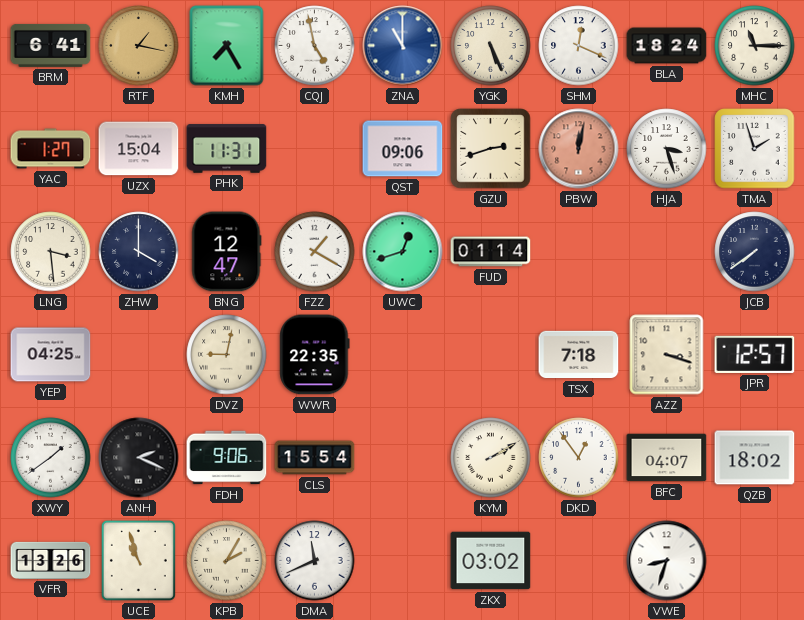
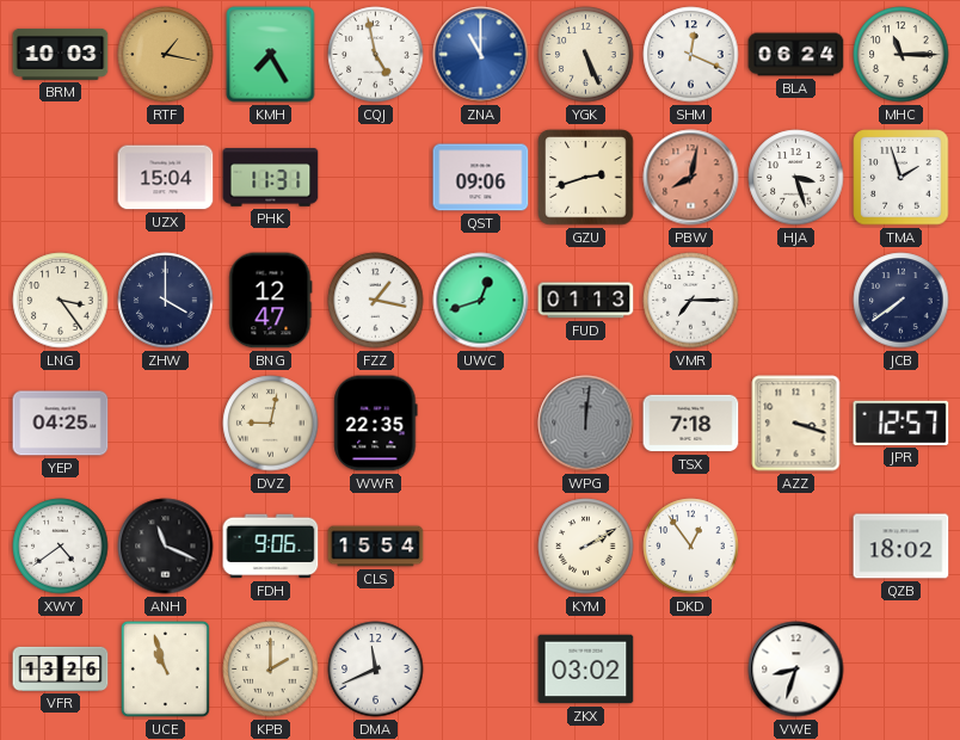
BRM: 6:41 -> 10:03
BLA: 18:24 -> 06:24
YAC: 1:27 -> none
PBW: 12:02 -> 8:02
LNG: 3:29 -> 3:24
FZZ: 1:20 -> 1:17
FUD: 01:14 -> 01:13
VMR: none -> 7:15
WPG: none -> 12:01
XWY: 1:39 -> 4:39
ANH: 2:19 -> 11:19
BFC: 04:07 -> none
KPB: 2:05 -> 2:00
